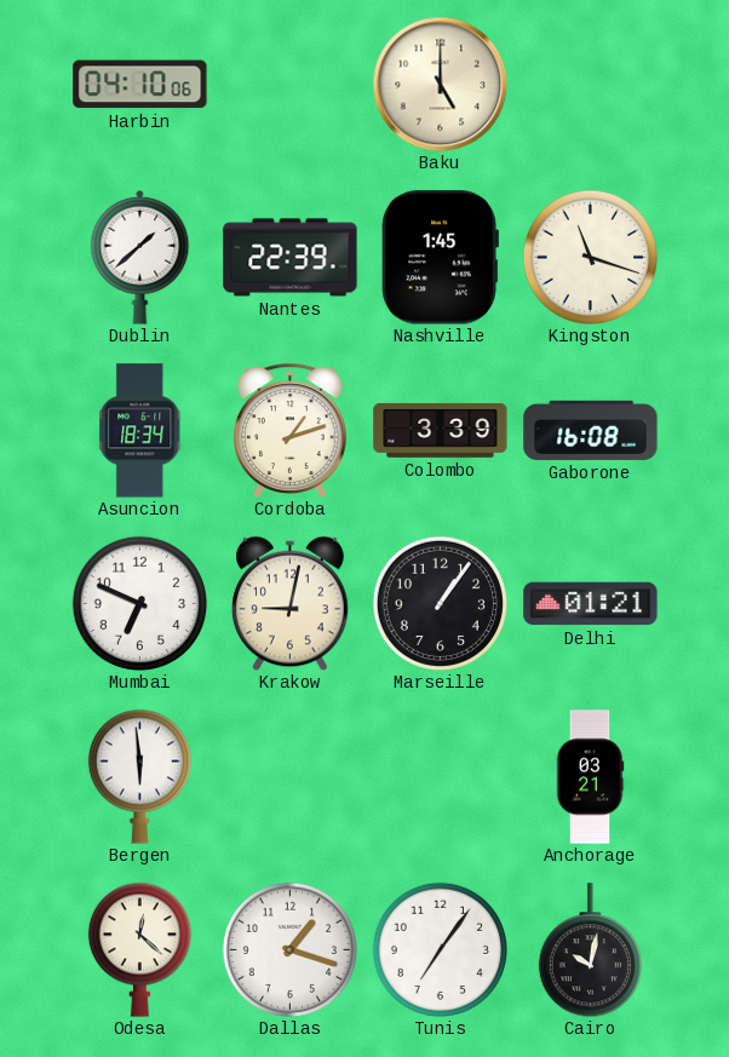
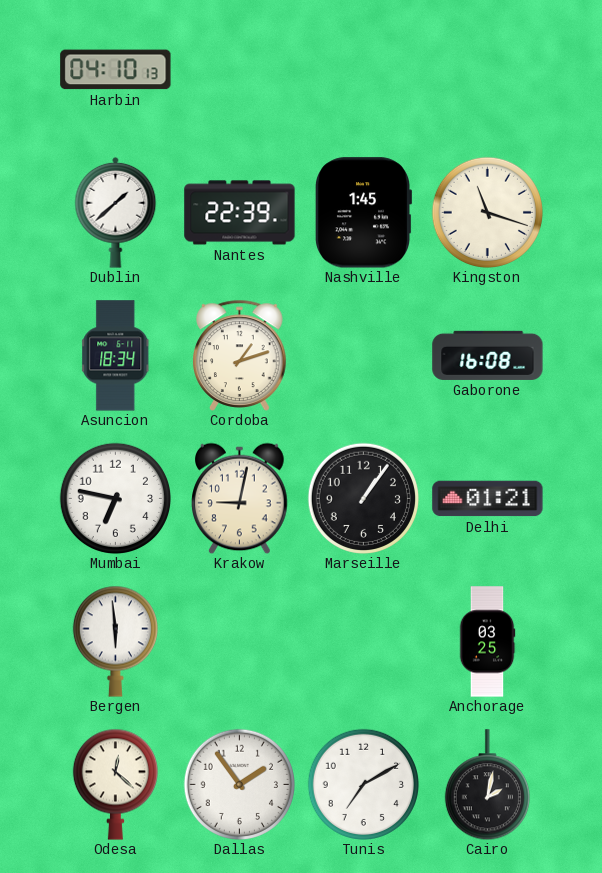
Harbin: 04:10:06 -> 04:10:13
Baku: 5:00 -> none
Colombo: 3:39 -> none
Mumbai: 6:49 -> 6:47
Anchorage: 03:21 -> 03:25
Dallas: 1:18 -> 1:54
Tunis: 7:06 -> 7:10
Cairo: 10:02 -> 2:02
